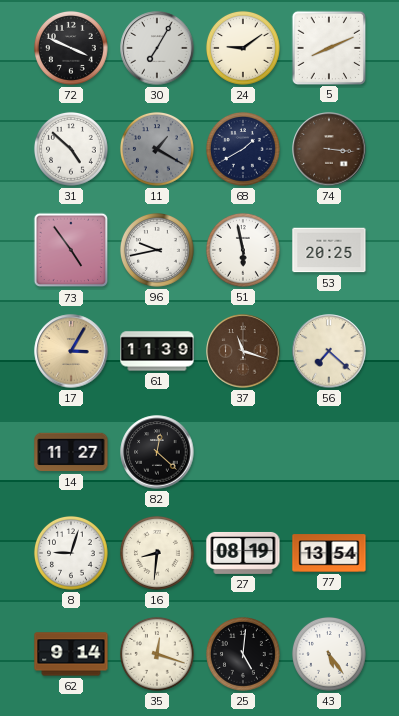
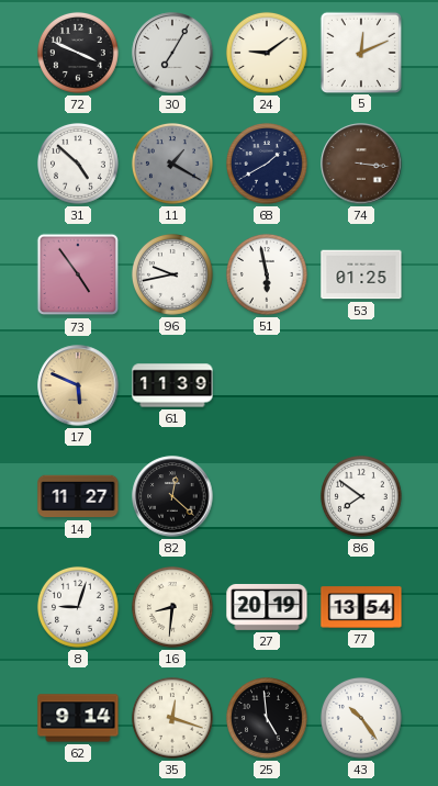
5: 8:11 -> 12:11
53: 20:25 -> 01:25
17: 3:05 -> 5:49
37: 11:18 -> none
56: 7:22 -> none
86: none -> 7:51
27: 08:19 -> 20:19
25: 5:01 -> 4:59
43: 5:24 -> 10:24
